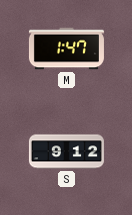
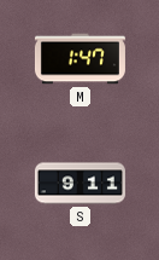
S: 9:12 -> 9:11
